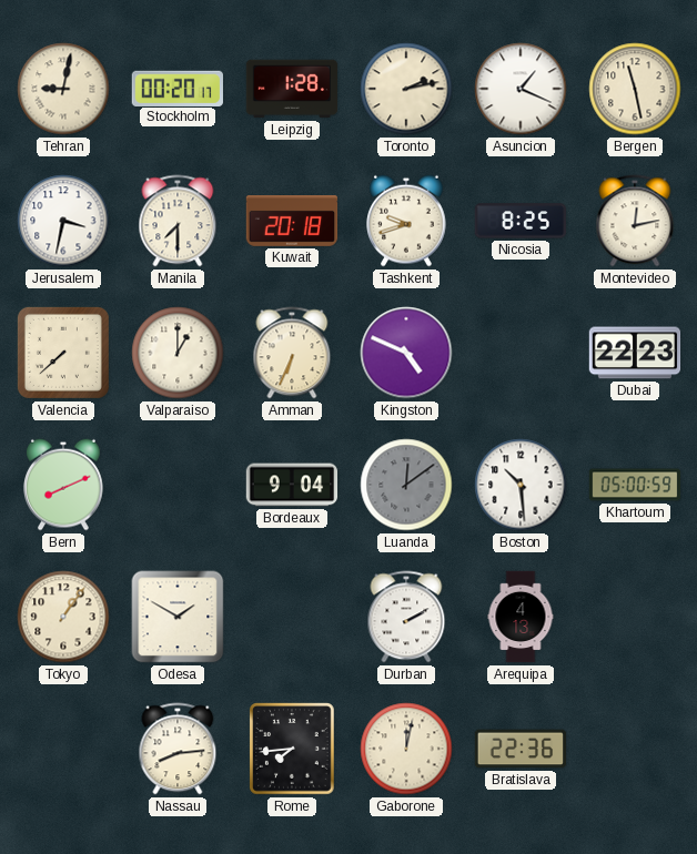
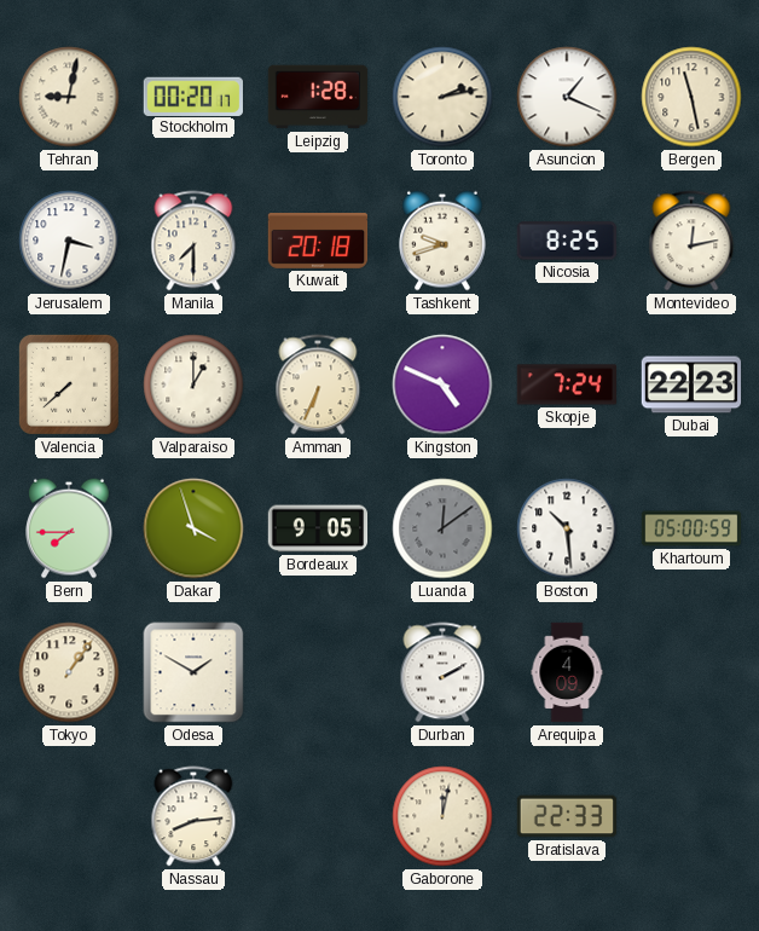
Skopje: none -> 7:24
Bern: 8:11 -> 7:45
Dakar: none -> 3:57
Bordeaux: 9:04 -> 9:05
Arequipa: 4:13 -> 4:09
Rome: 7:44 -> none
Bratislava: 22:36 -> 22:33
